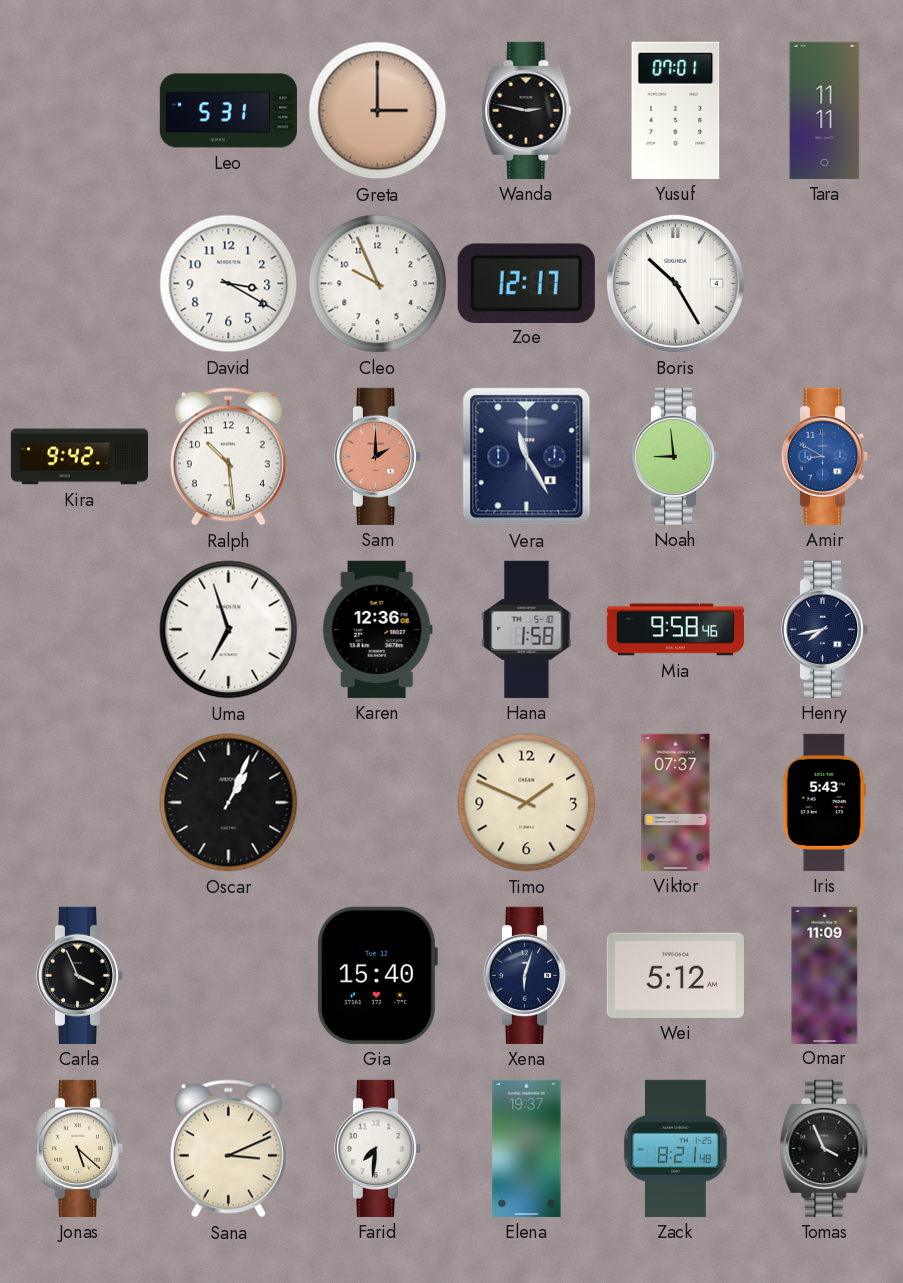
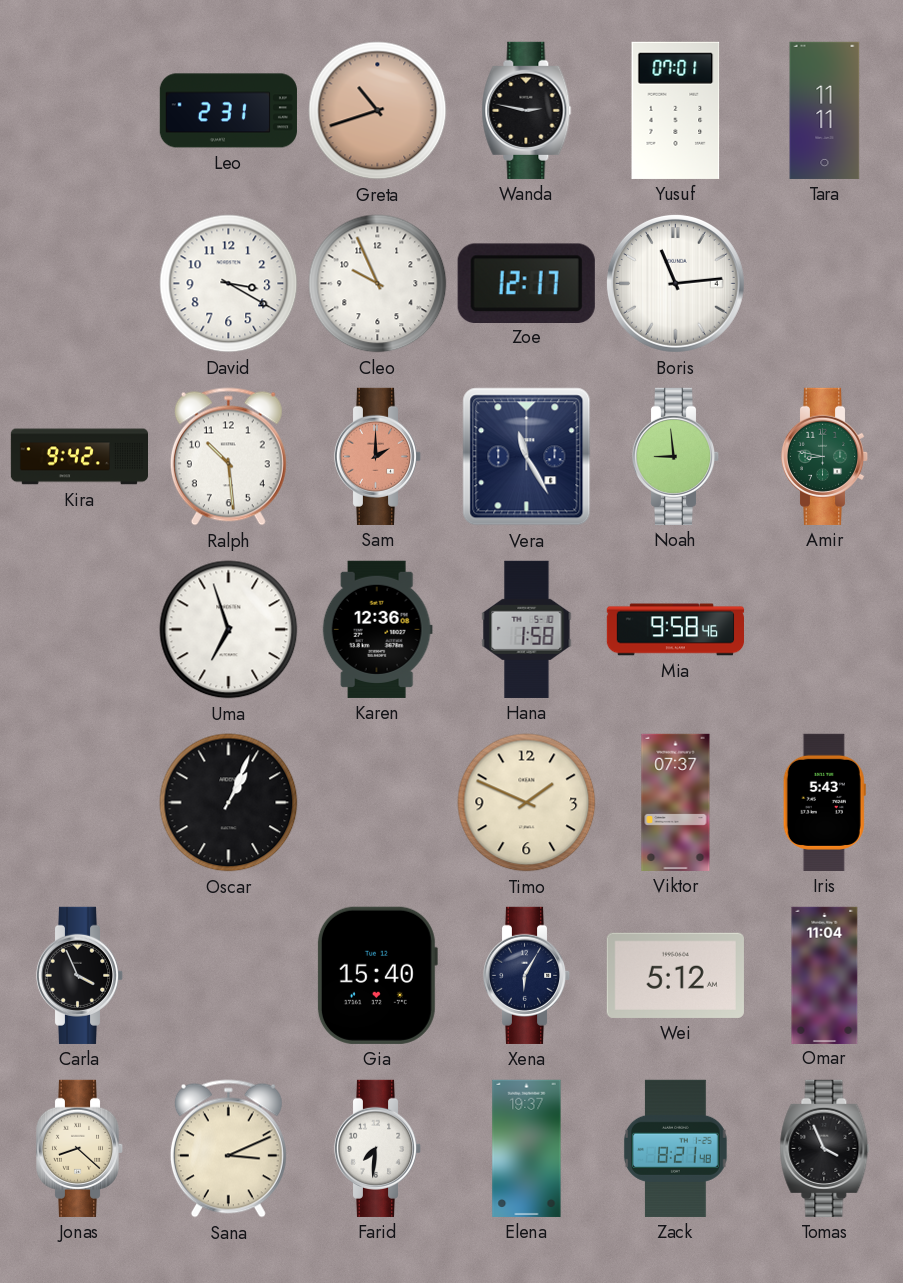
Leo: 5:31 -> 2:31
Greta: 3:00 -> 10:42
Boris: 10:25 -> 11:14
Amir: 8:50 -> 8:47
Amir dial: blue -> green
Henry: 7:43 -> none
Xena: 6:03 -> 6:05
Omar: 11:09 -> 11:04
Jonas: 5:22 -> 8:22
